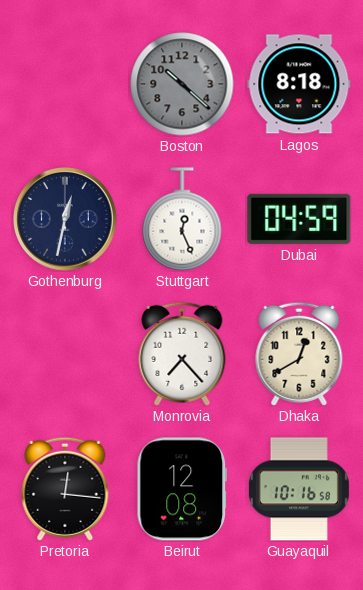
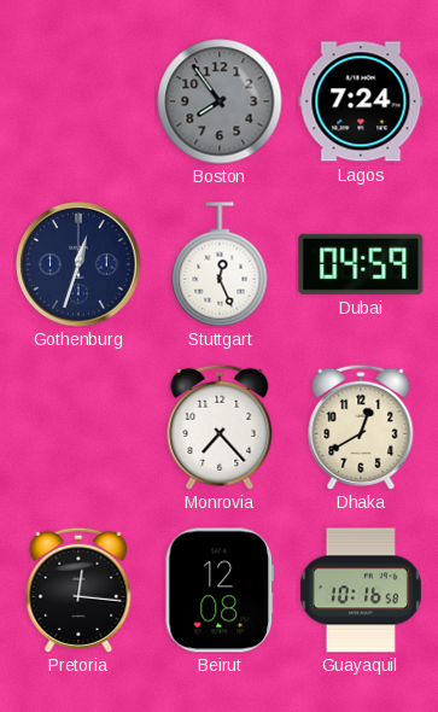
Boston: 10:22 -> 7:54
Lagos: 8:18 -> 7:24
Gothenburg: 12:32 -> 12:33
